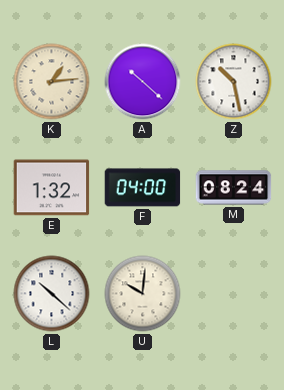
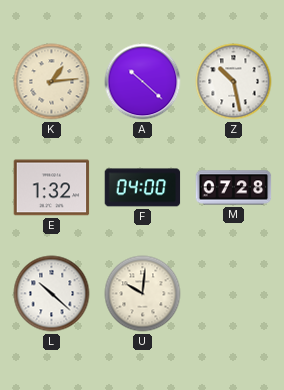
M: 08:24 -> 07:28
